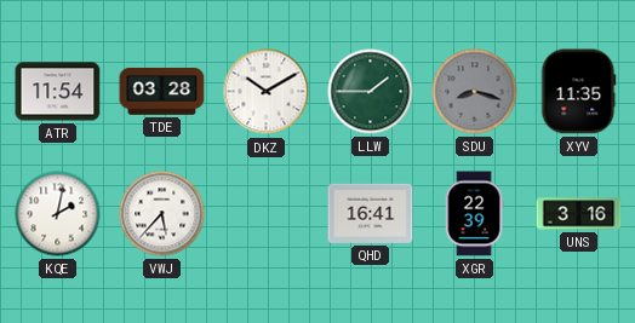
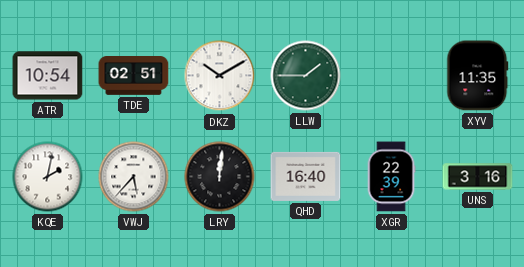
ATR: 11:54 -> 10:54
TDE: 03:28 -> 02:51
SDU: 8:18 -> none
LRY: none -> 12:01
QHD: 16:41 -> 16:40
